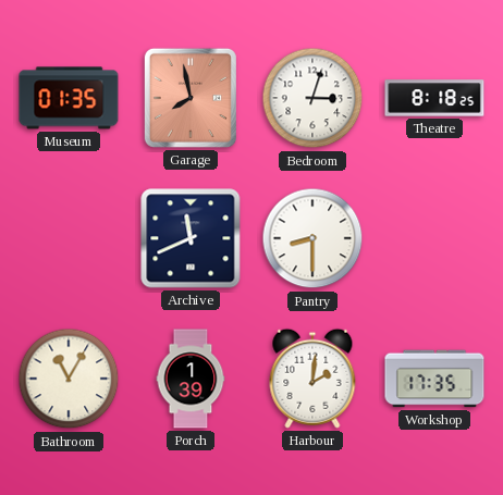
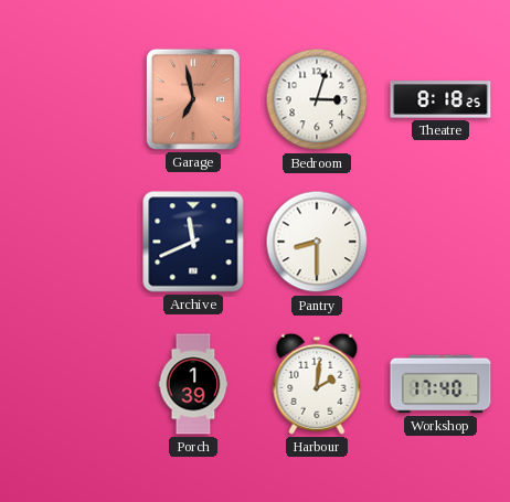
Museum: 01:35 -> none
Garage: 7:58 -> 6:58
Bathroom: 11:05 -> none
Workshop: 17:35 -> 17:40
